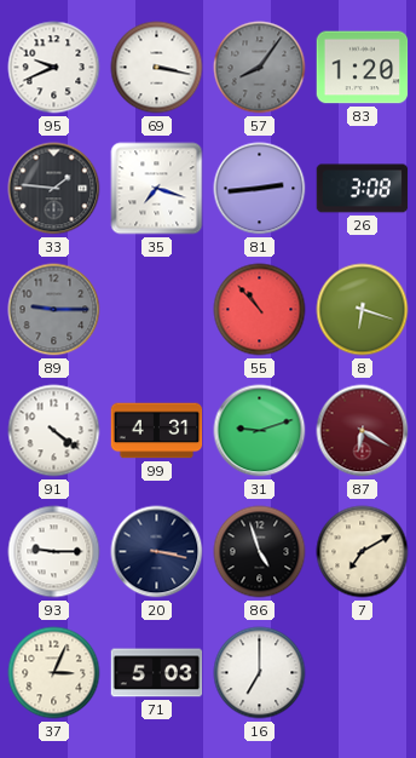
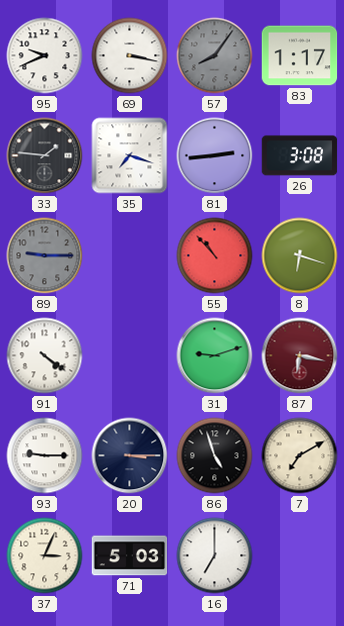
83: 1:20 -> 1:17
99: 4:31 -> none
87: 6:20 -> 6:17
20: 3:17 -> 3:15
